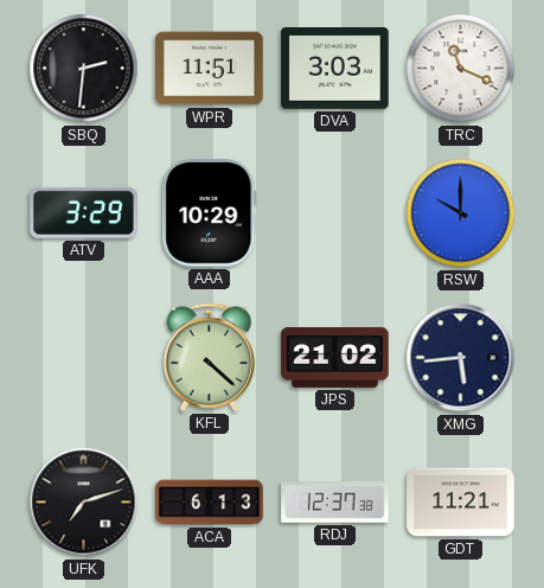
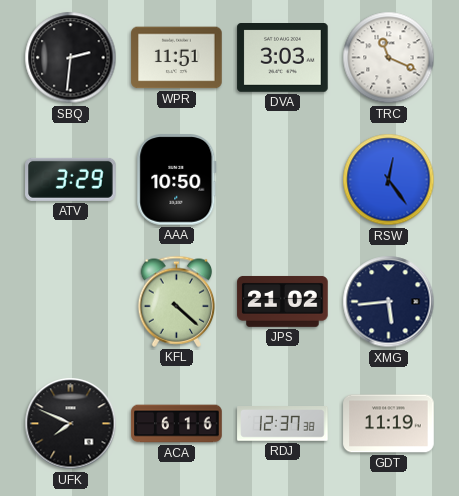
AAA: 10:29 -> 10:50
RSW: 10:00 -> 12:24
UFK: 7:12 -> 7:49
ACA: 6:13 -> 6:16
GDT: 11:21 -> 11:19
